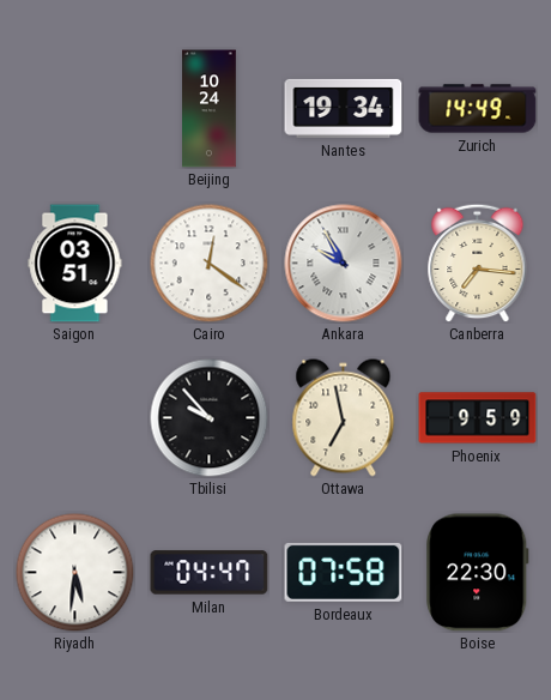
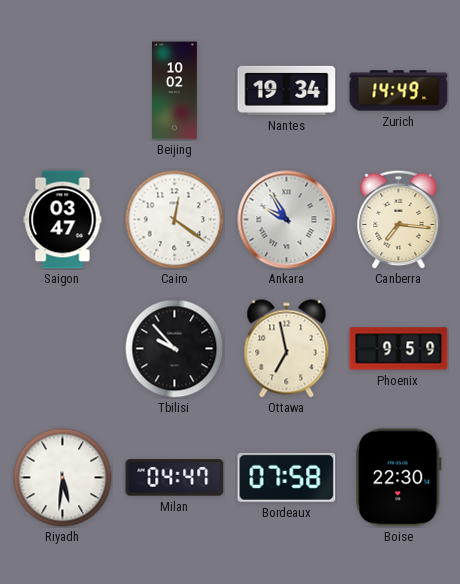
Beijing: 10:24 -> 10:02
Saigon: 03:51 -> 03:47
